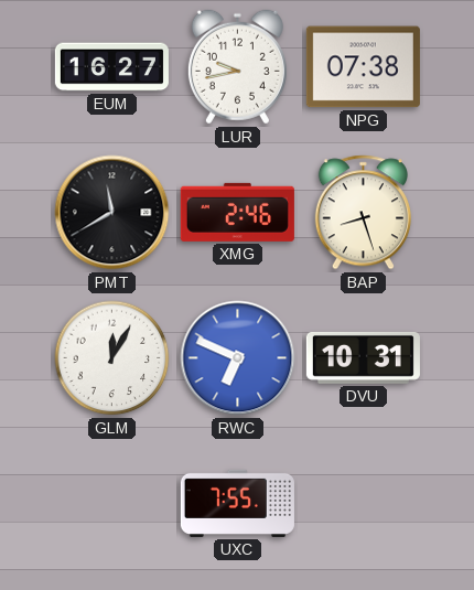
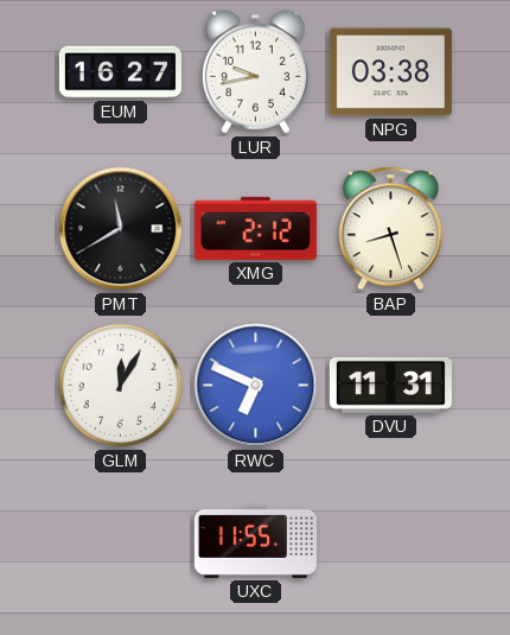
NPG: 07:38 -> 03:38
XMG: 2:46 -> 2:12
DVU: 10:31 -> 11:31
UXC: 7:55 -> 11:55
